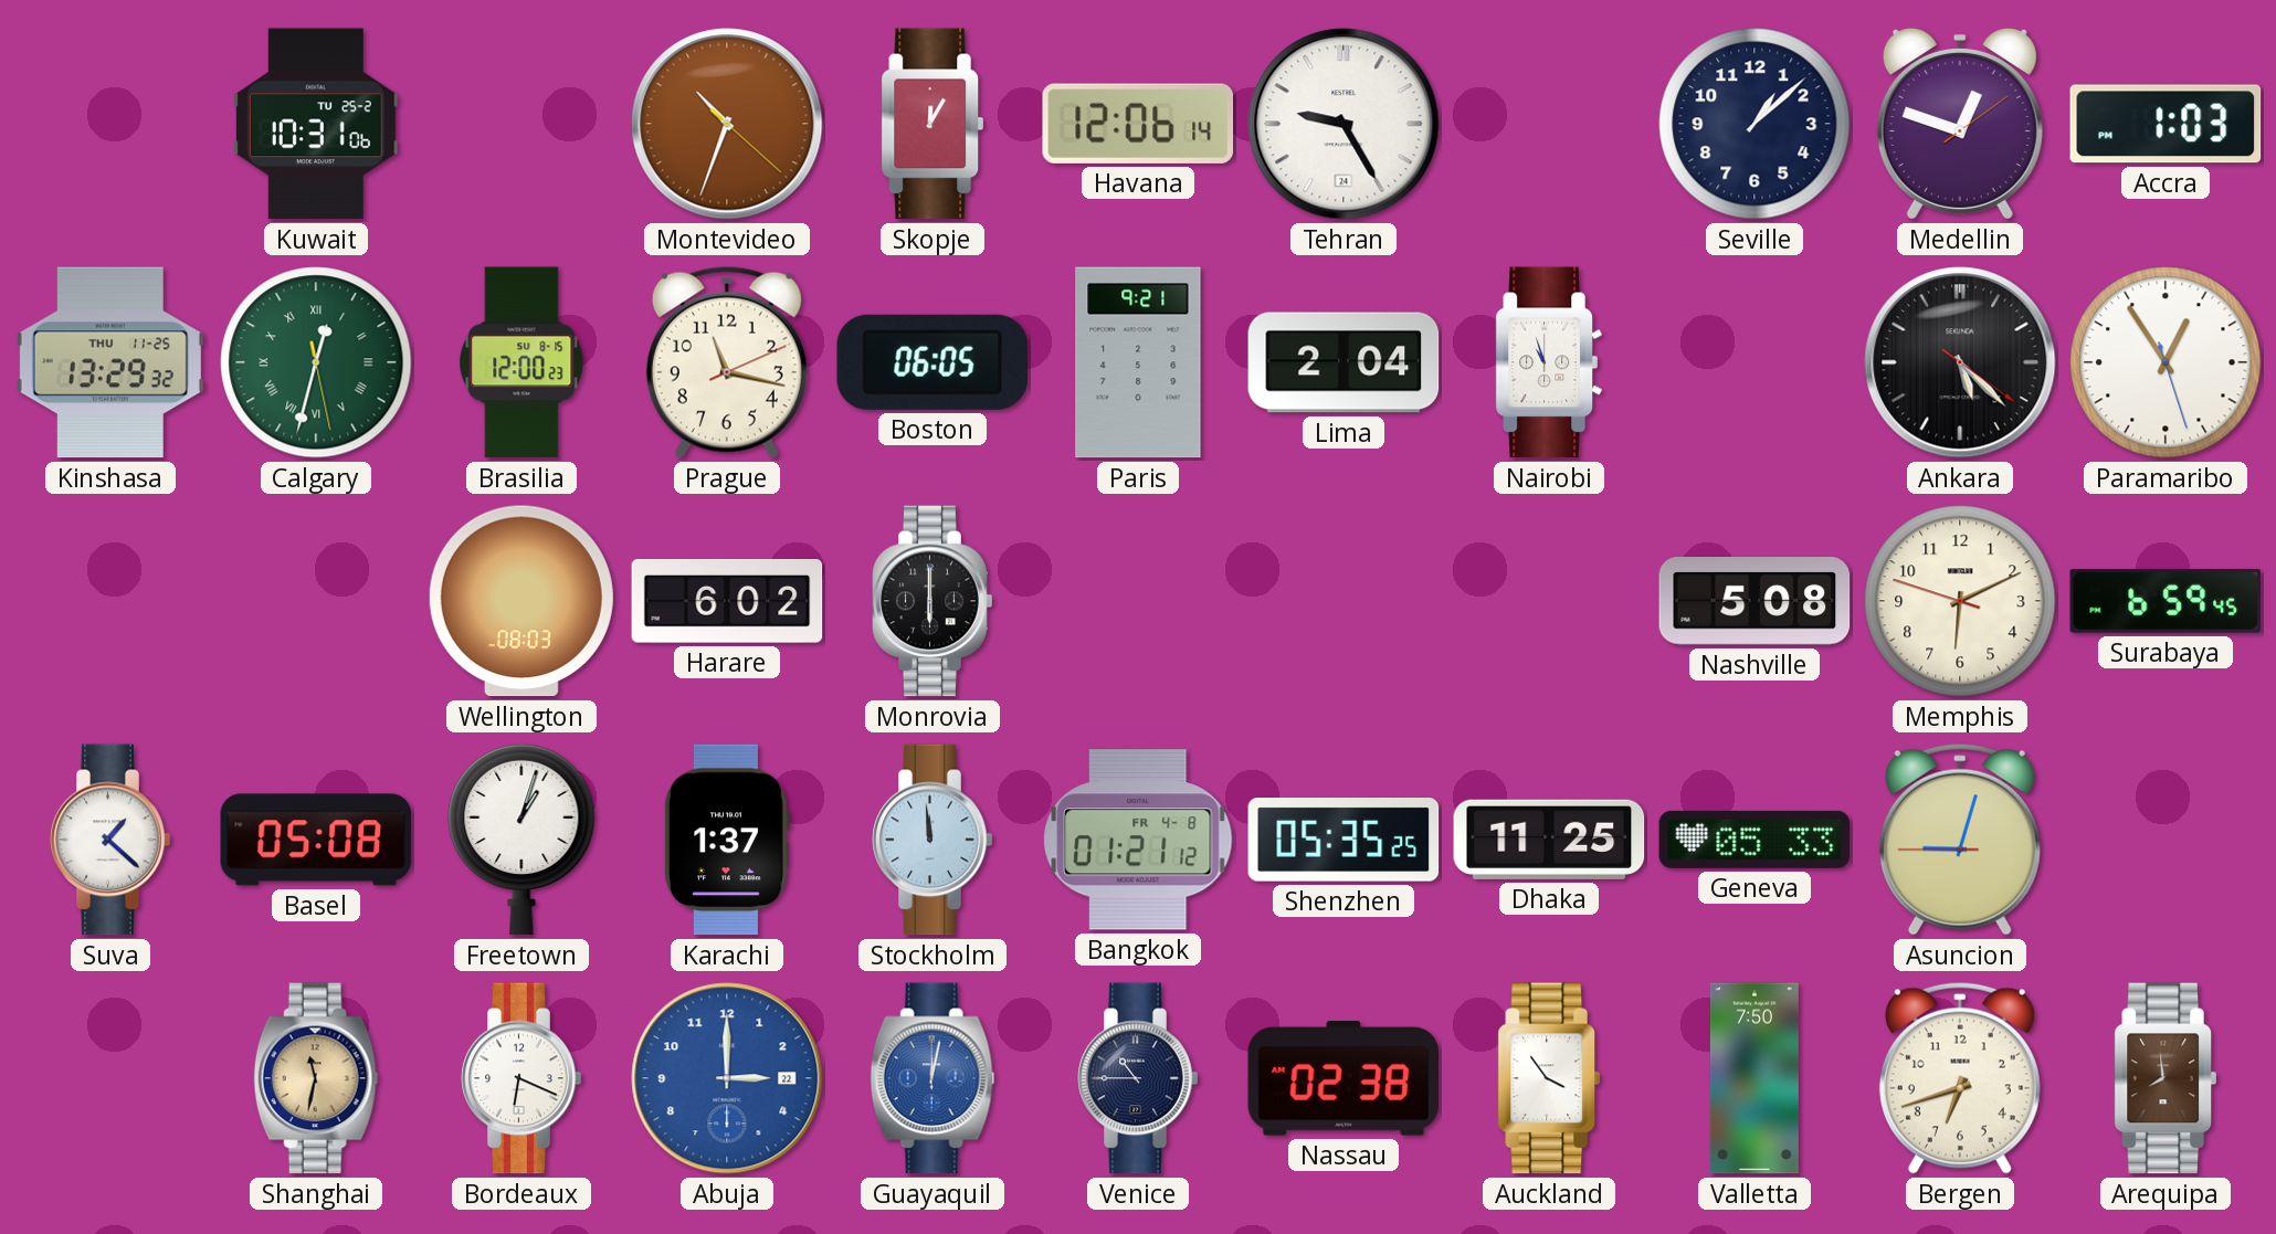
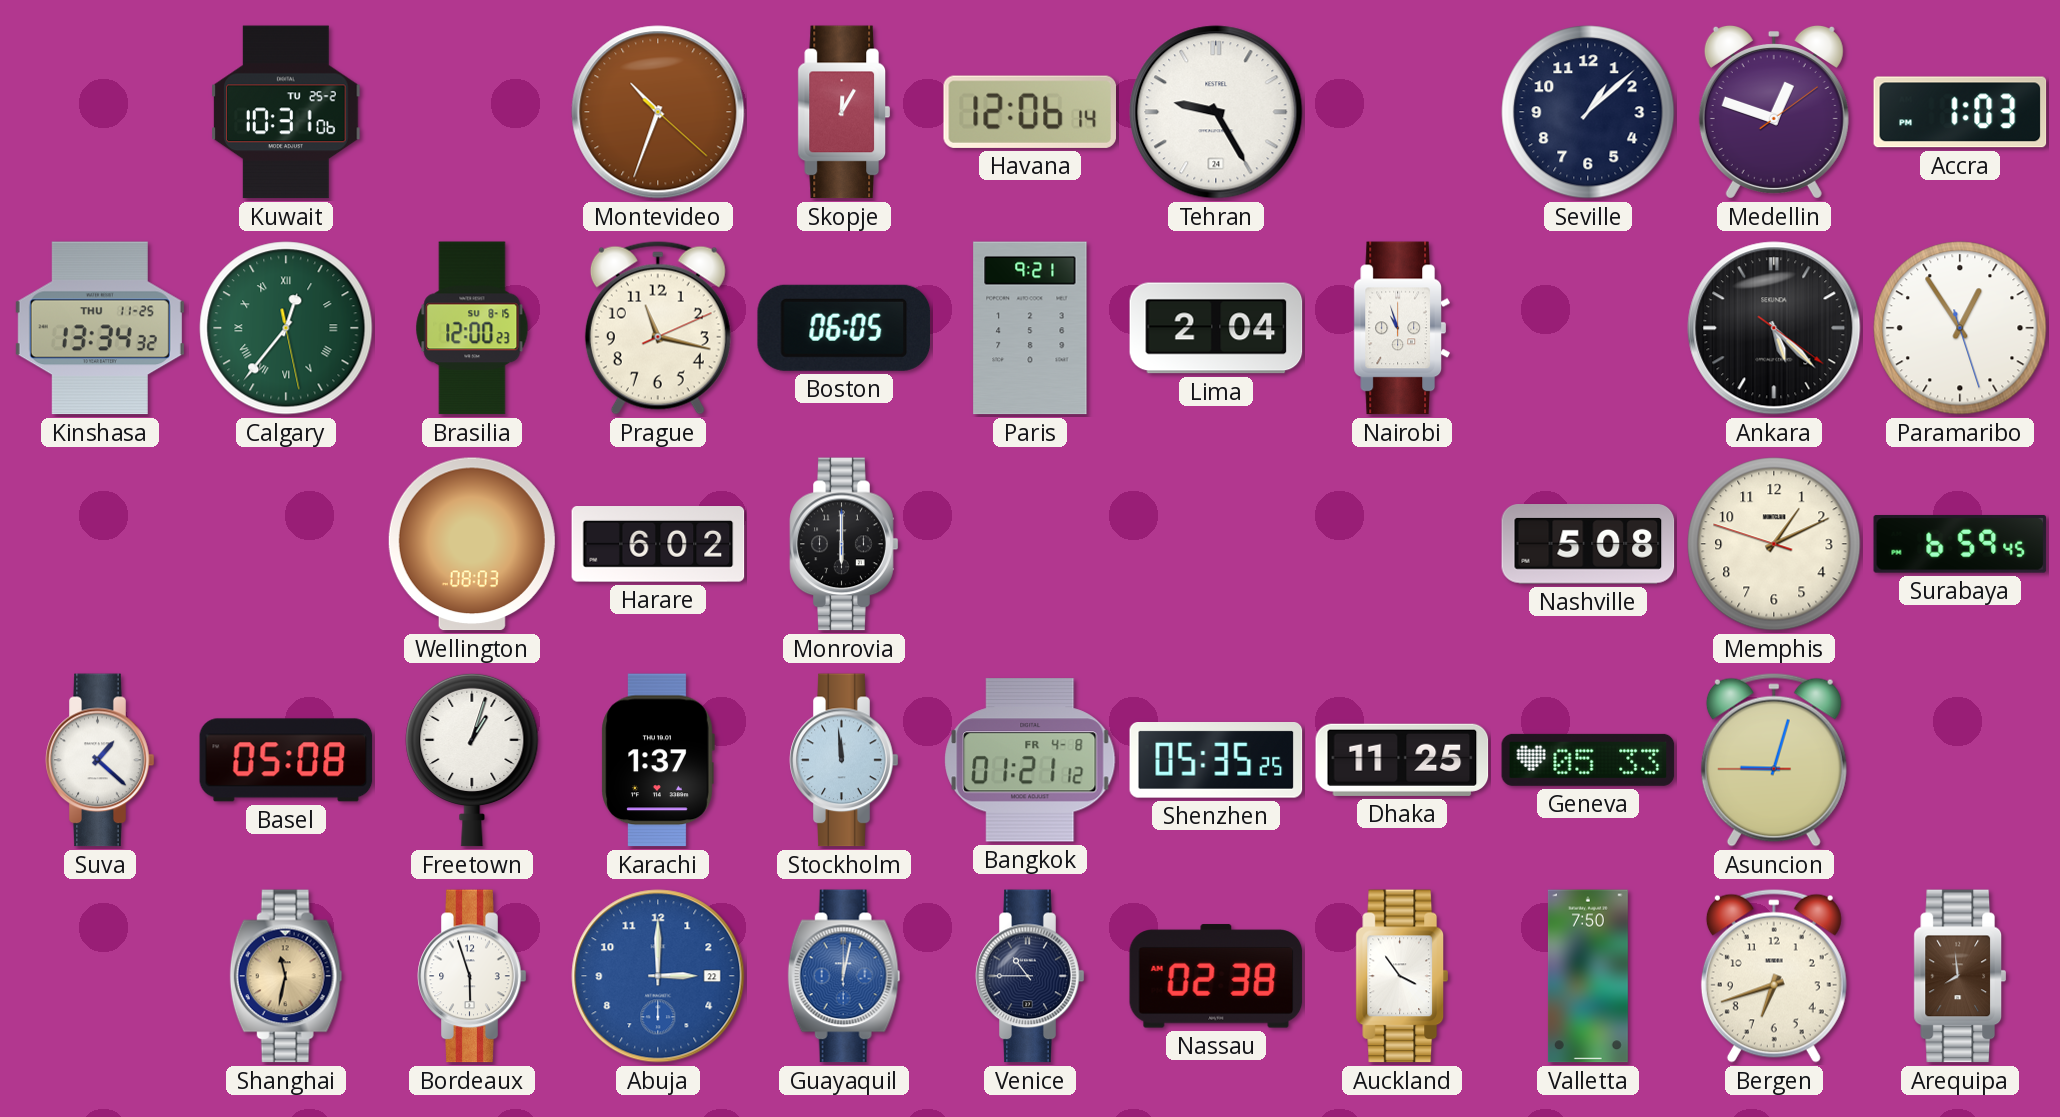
Kinshasa: 13:29 -> 13:34
Calgary: 12:32 -> 12:36
Memphis: 6:10 -> 1:10
Bordeaux: 6:19 -> 5:57
